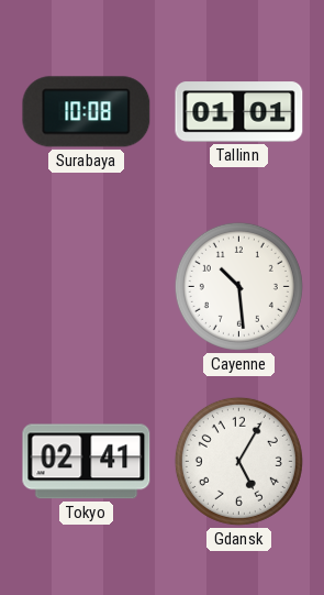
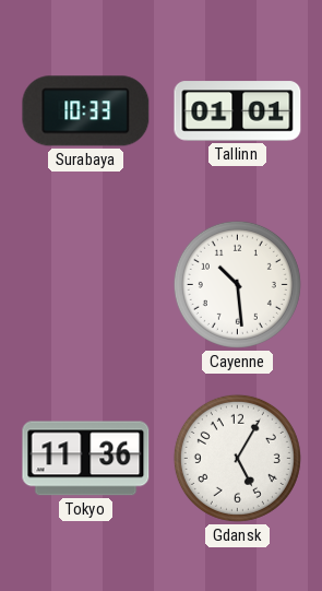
Surabaya: 10:08 -> 10:33
Tokyo: 02:41 -> 11:36
